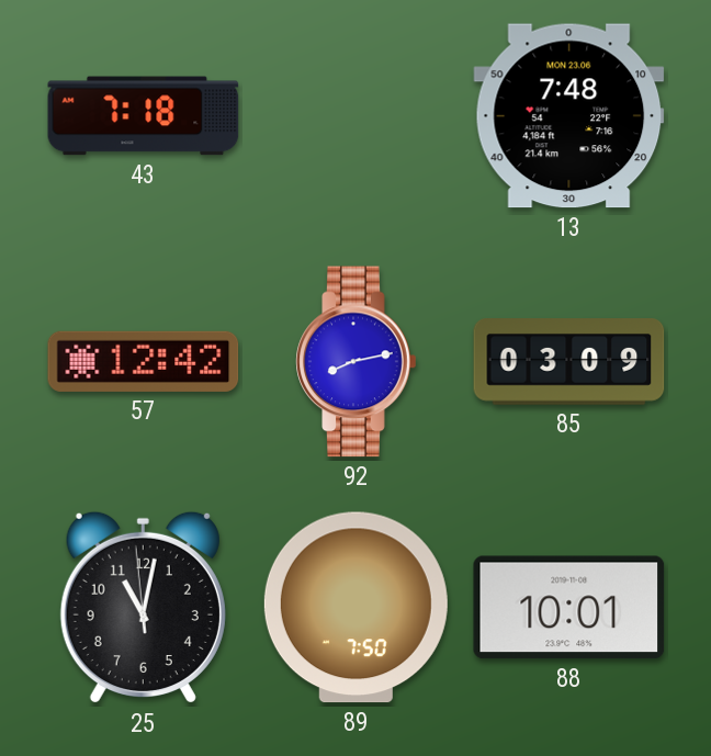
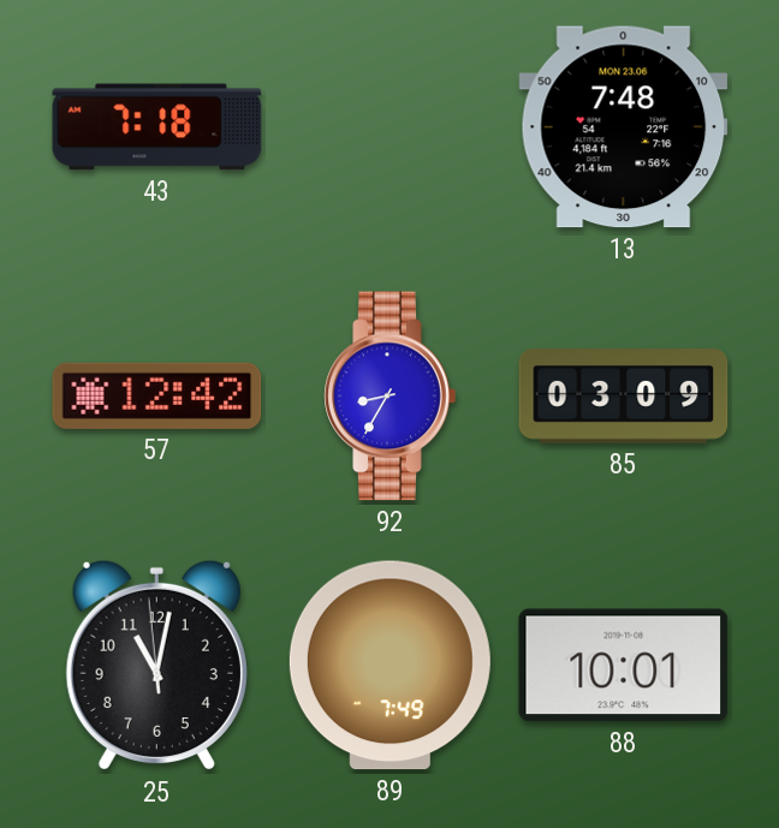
92: 8:13 -> 8:35
89: 7:50 -> 7:49
